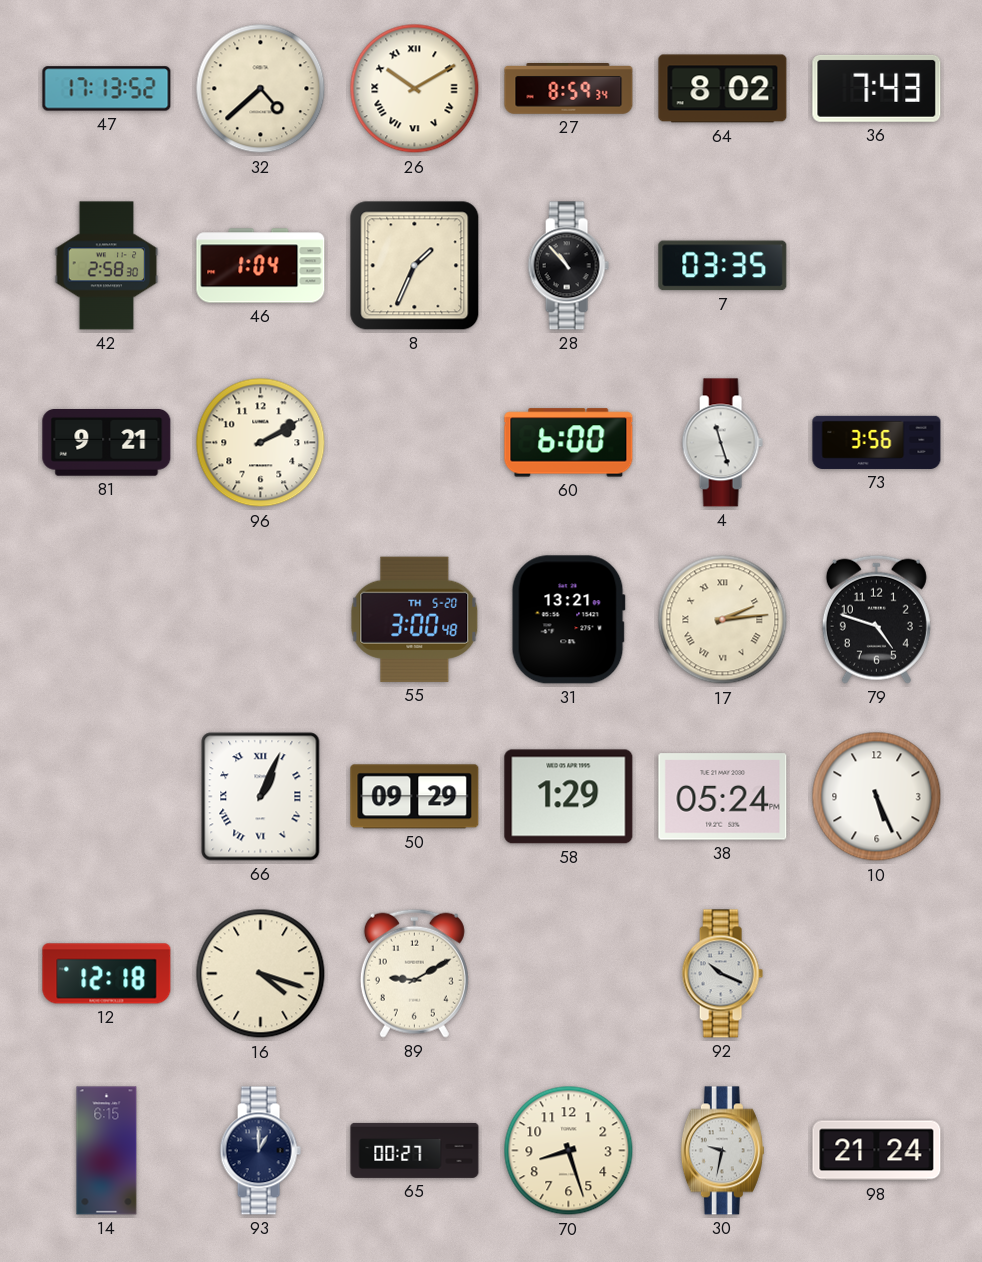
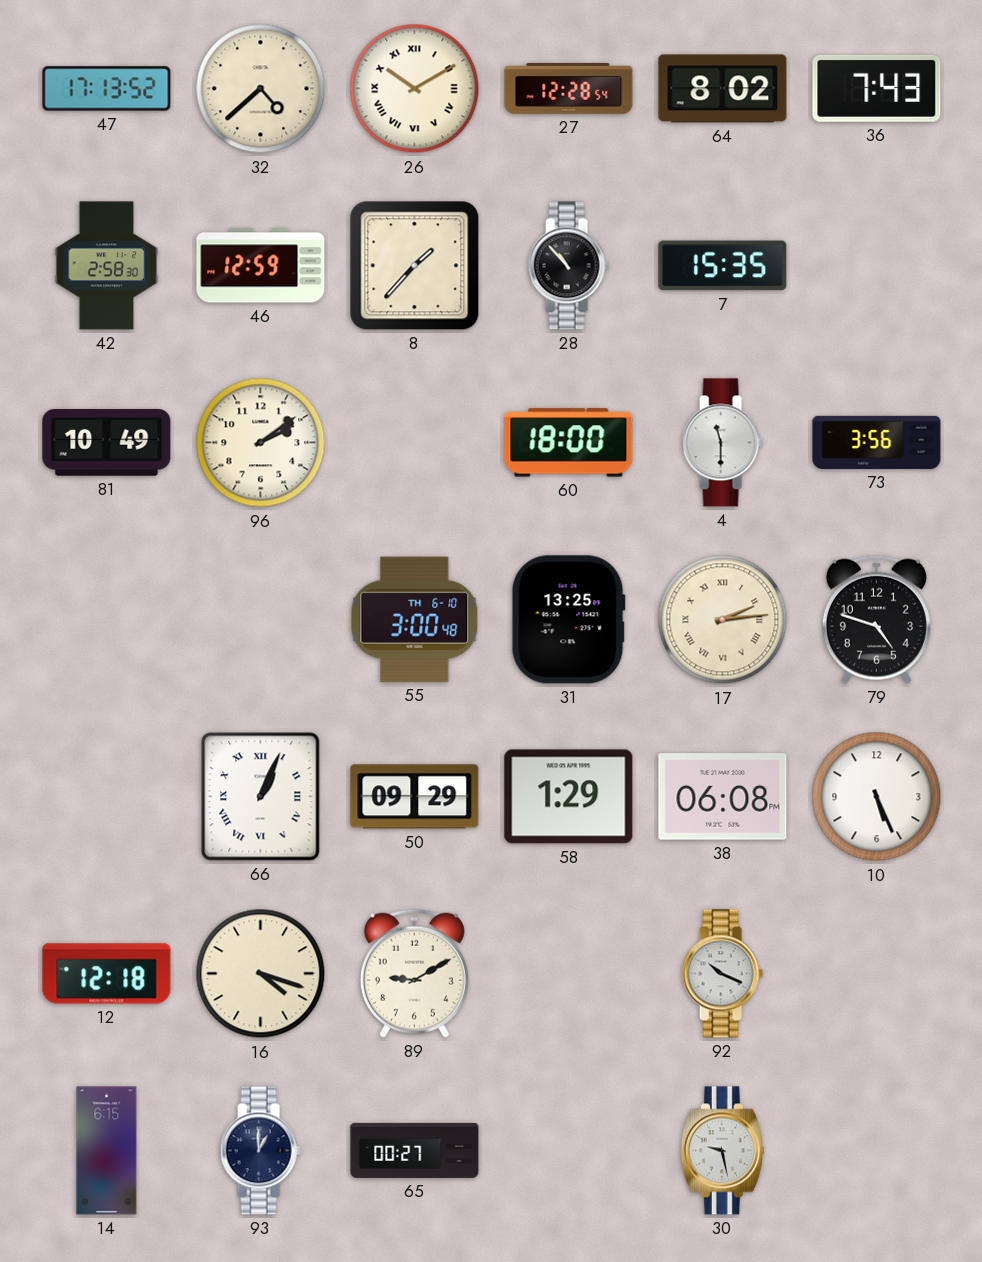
27: 8:59 -> 12:28
46: 1:04 -> 12:59
8: 1:34 -> 1:37
7: 03:35 -> 15:35
81: 9:21 -> 10:49
96: 2:10 -> 2:09
60: 6:00 -> 18:00
4: 11:27 -> 11:30
55 date: TH 5-20 -> TH 6-10
31: 13:21 -> 13:25
38: 05:24 -> 06:08
70: 8:27 -> none
30: 9:32 -> 9:28
98: 21:24 -> none
